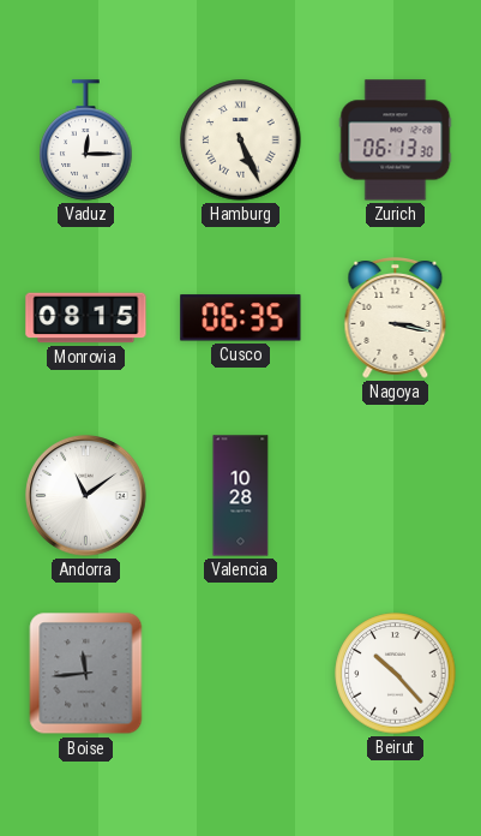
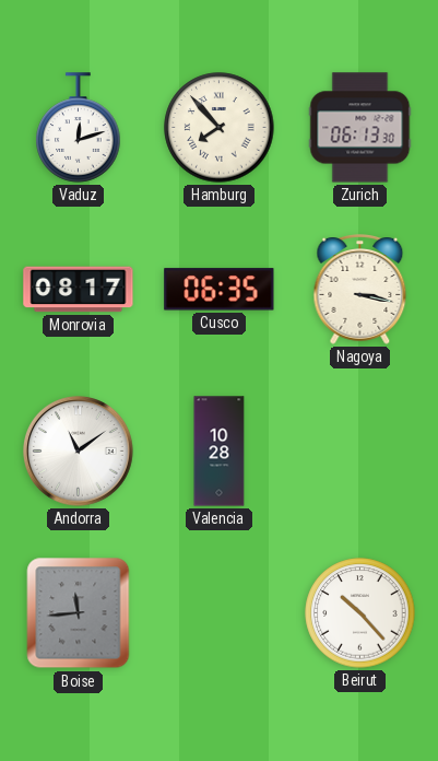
Vaduz: 12:15 -> 12:12
Hamburg: 5:26 -> 7:53
Monrovia: 08:15 -> 08:17
